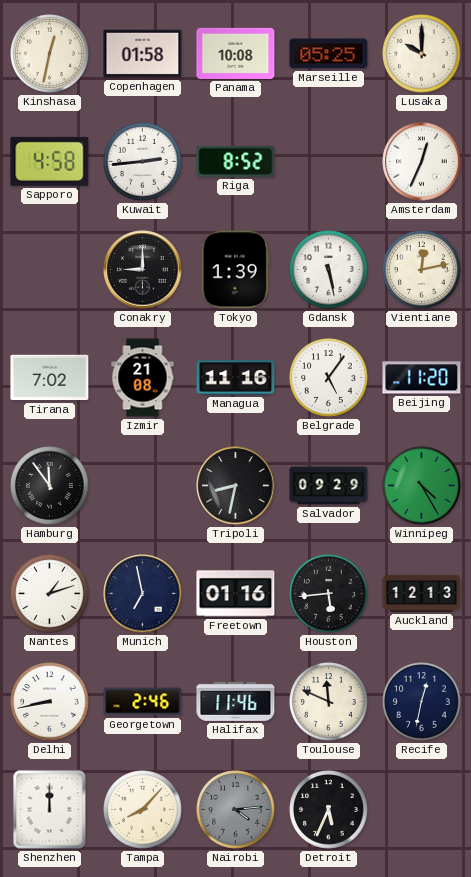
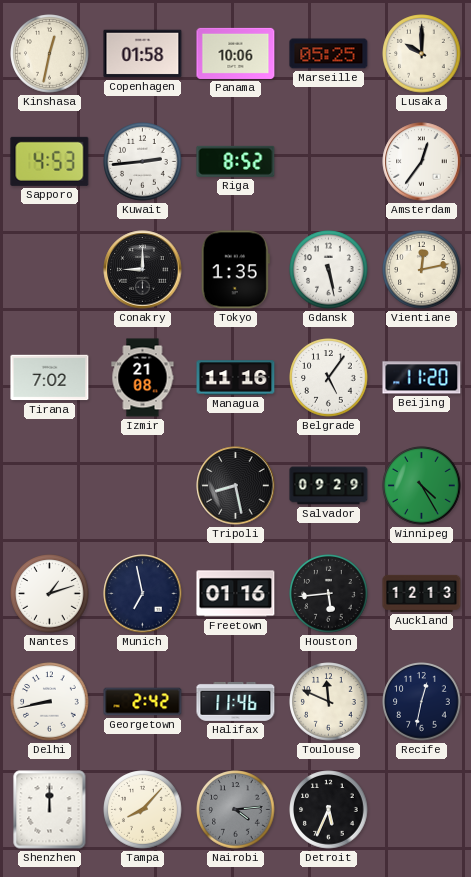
Panama: 10:08 -> 10:06
Sapporo: 4:58 -> 4:53
Amsterdam: 12:34 -> 12:36
Tokyo: 1:39 -> 1:35
Hamburg: 11:54 -> none
Tripoli: 8:32 -> 8:28
Georgetown: 2:46 -> 2:42
